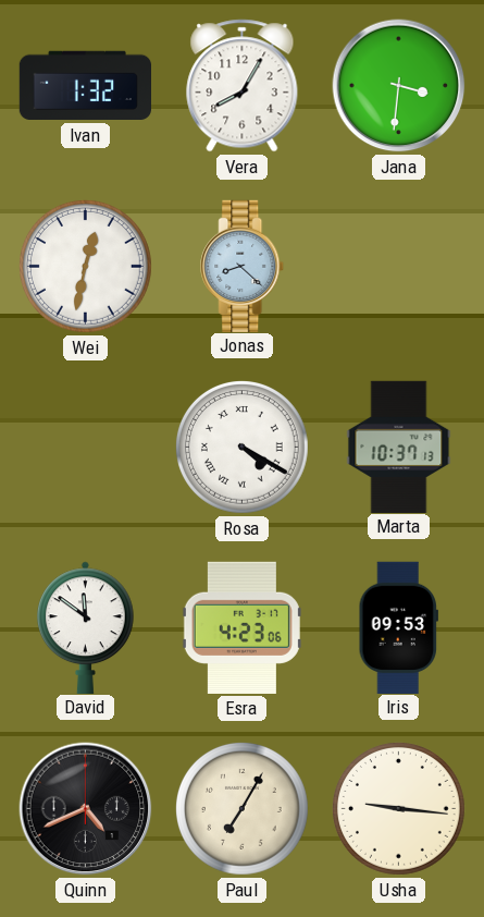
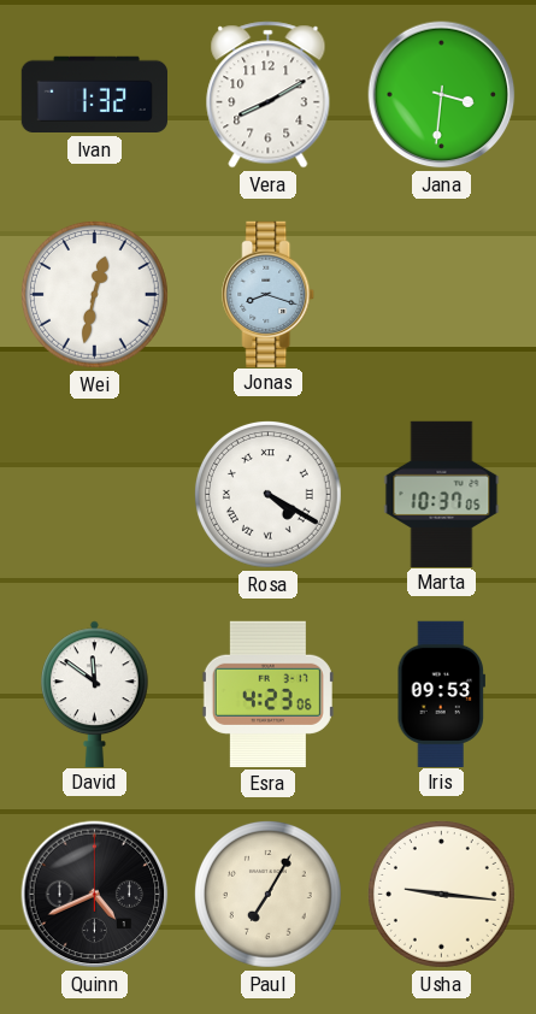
Vera: 8:05 -> 8:10
Jonas: 8:22 -> 8:18
Marta: 10:37:13 -> 10:37:05
